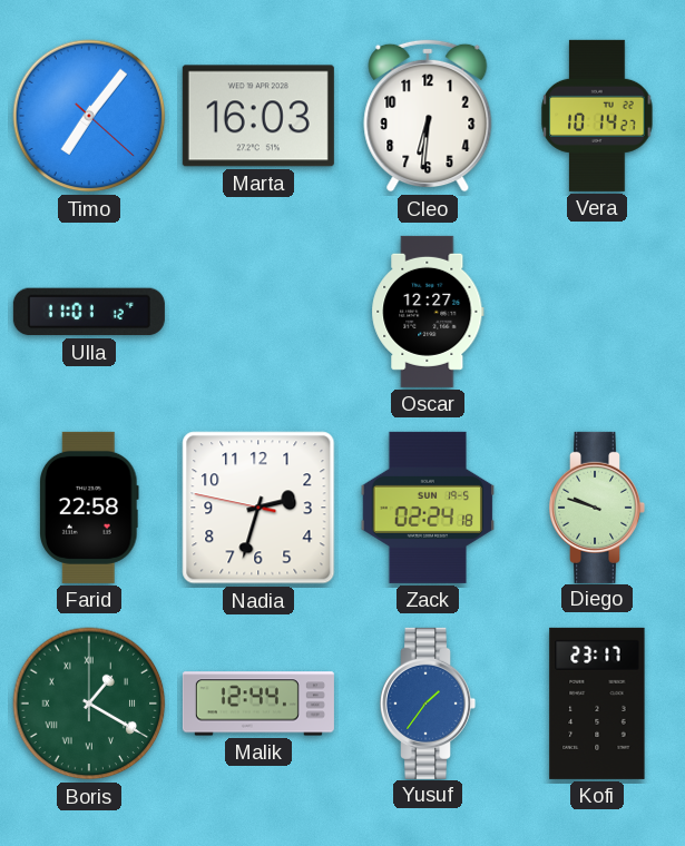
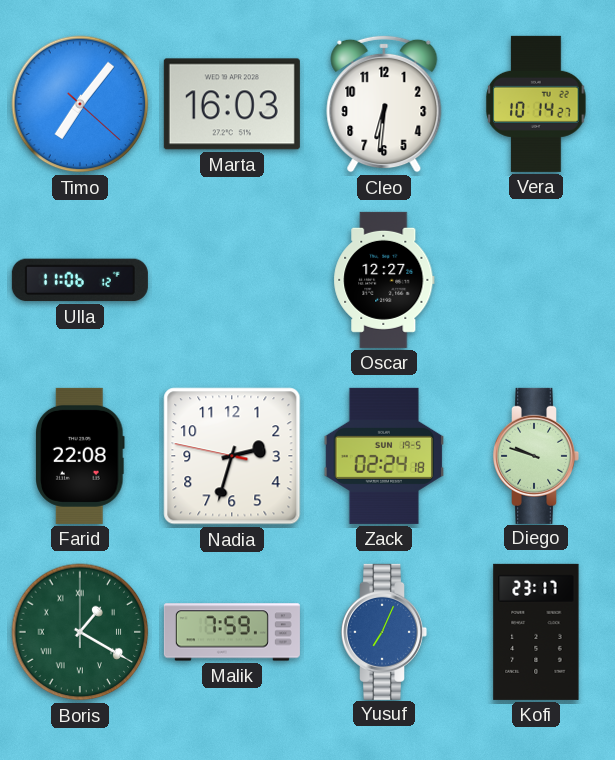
Ulla: 11:01 -> 11:06
Farid: 22:58 -> 22:08
Malik: 12:44 -> 7:59
Yusuf: 1:36 -> 7:04
